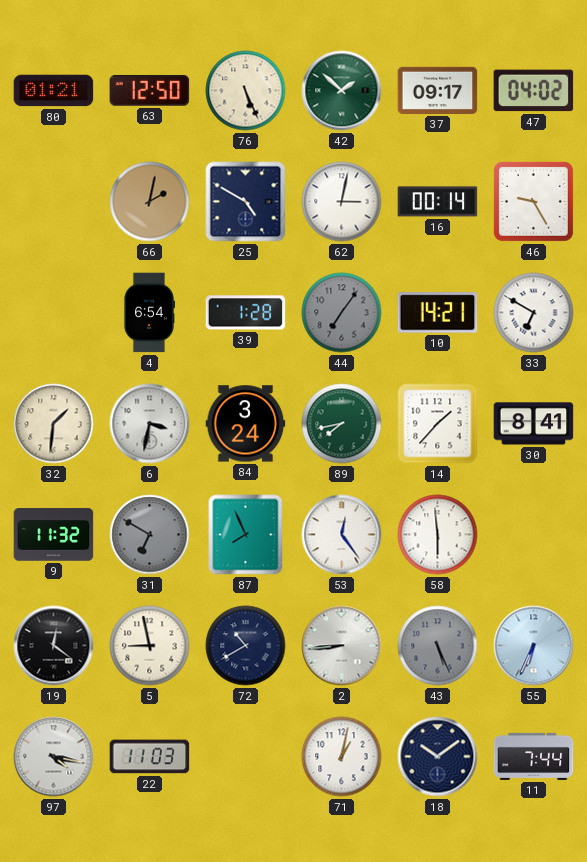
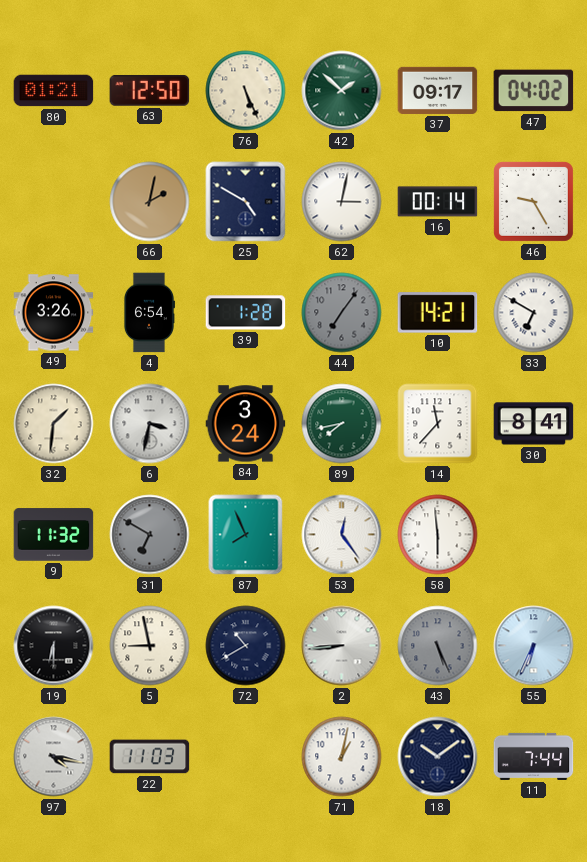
49: none -> 3:26
14: 1:37 -> 11:37
19: 12:21 -> 6:30
